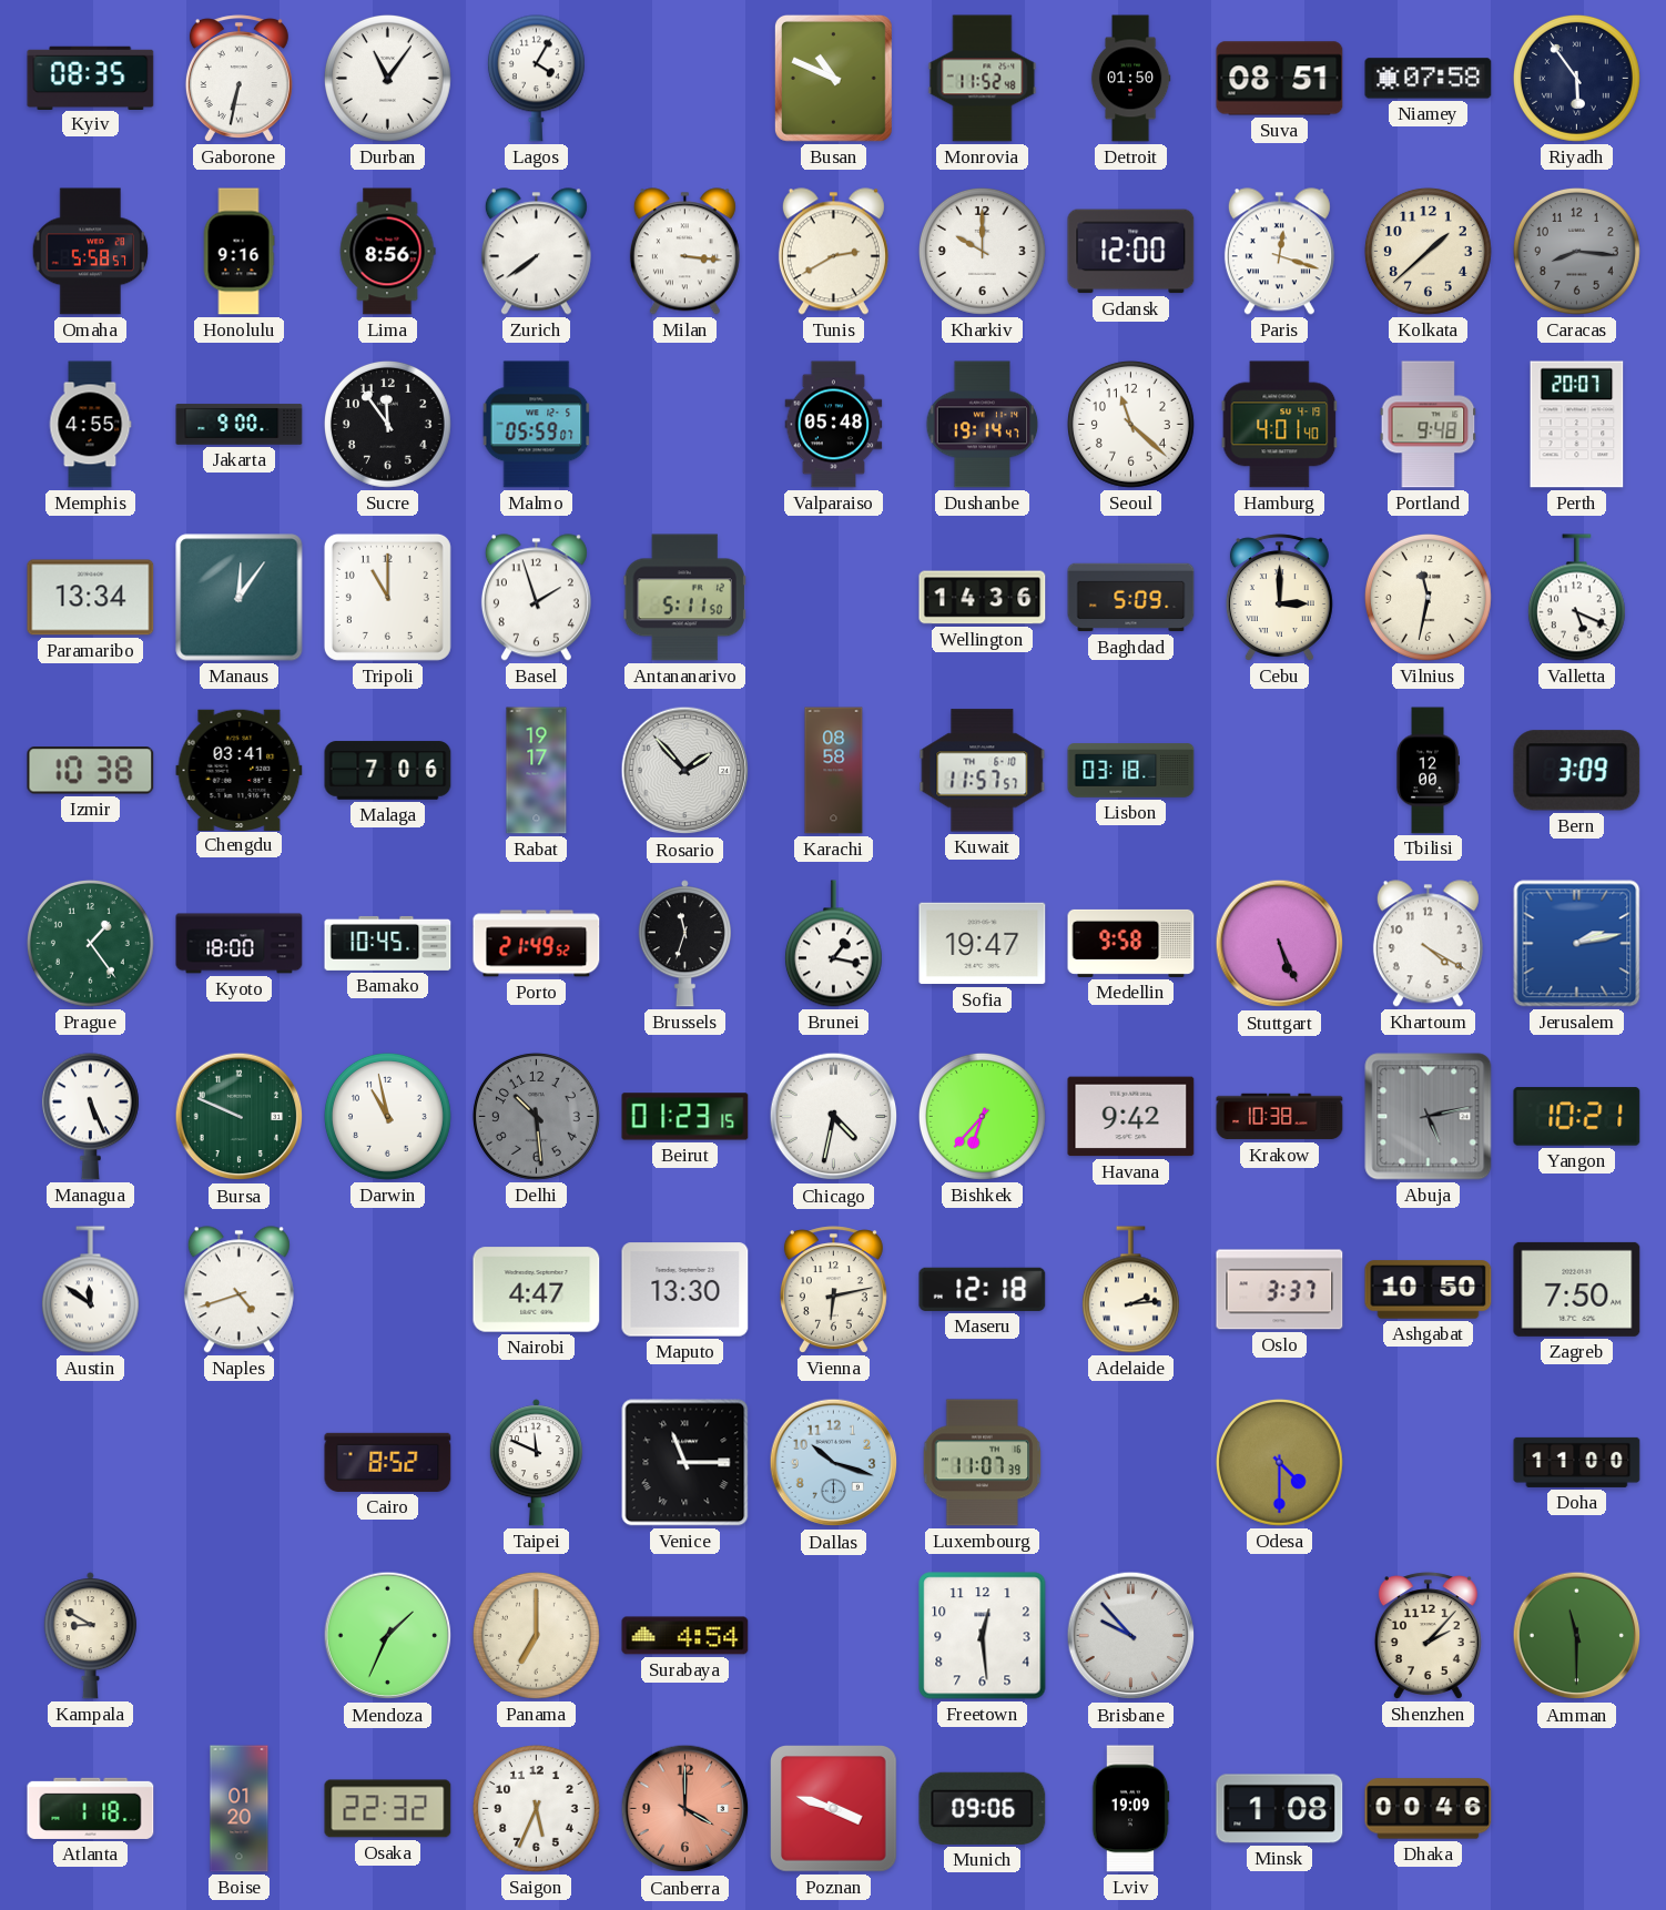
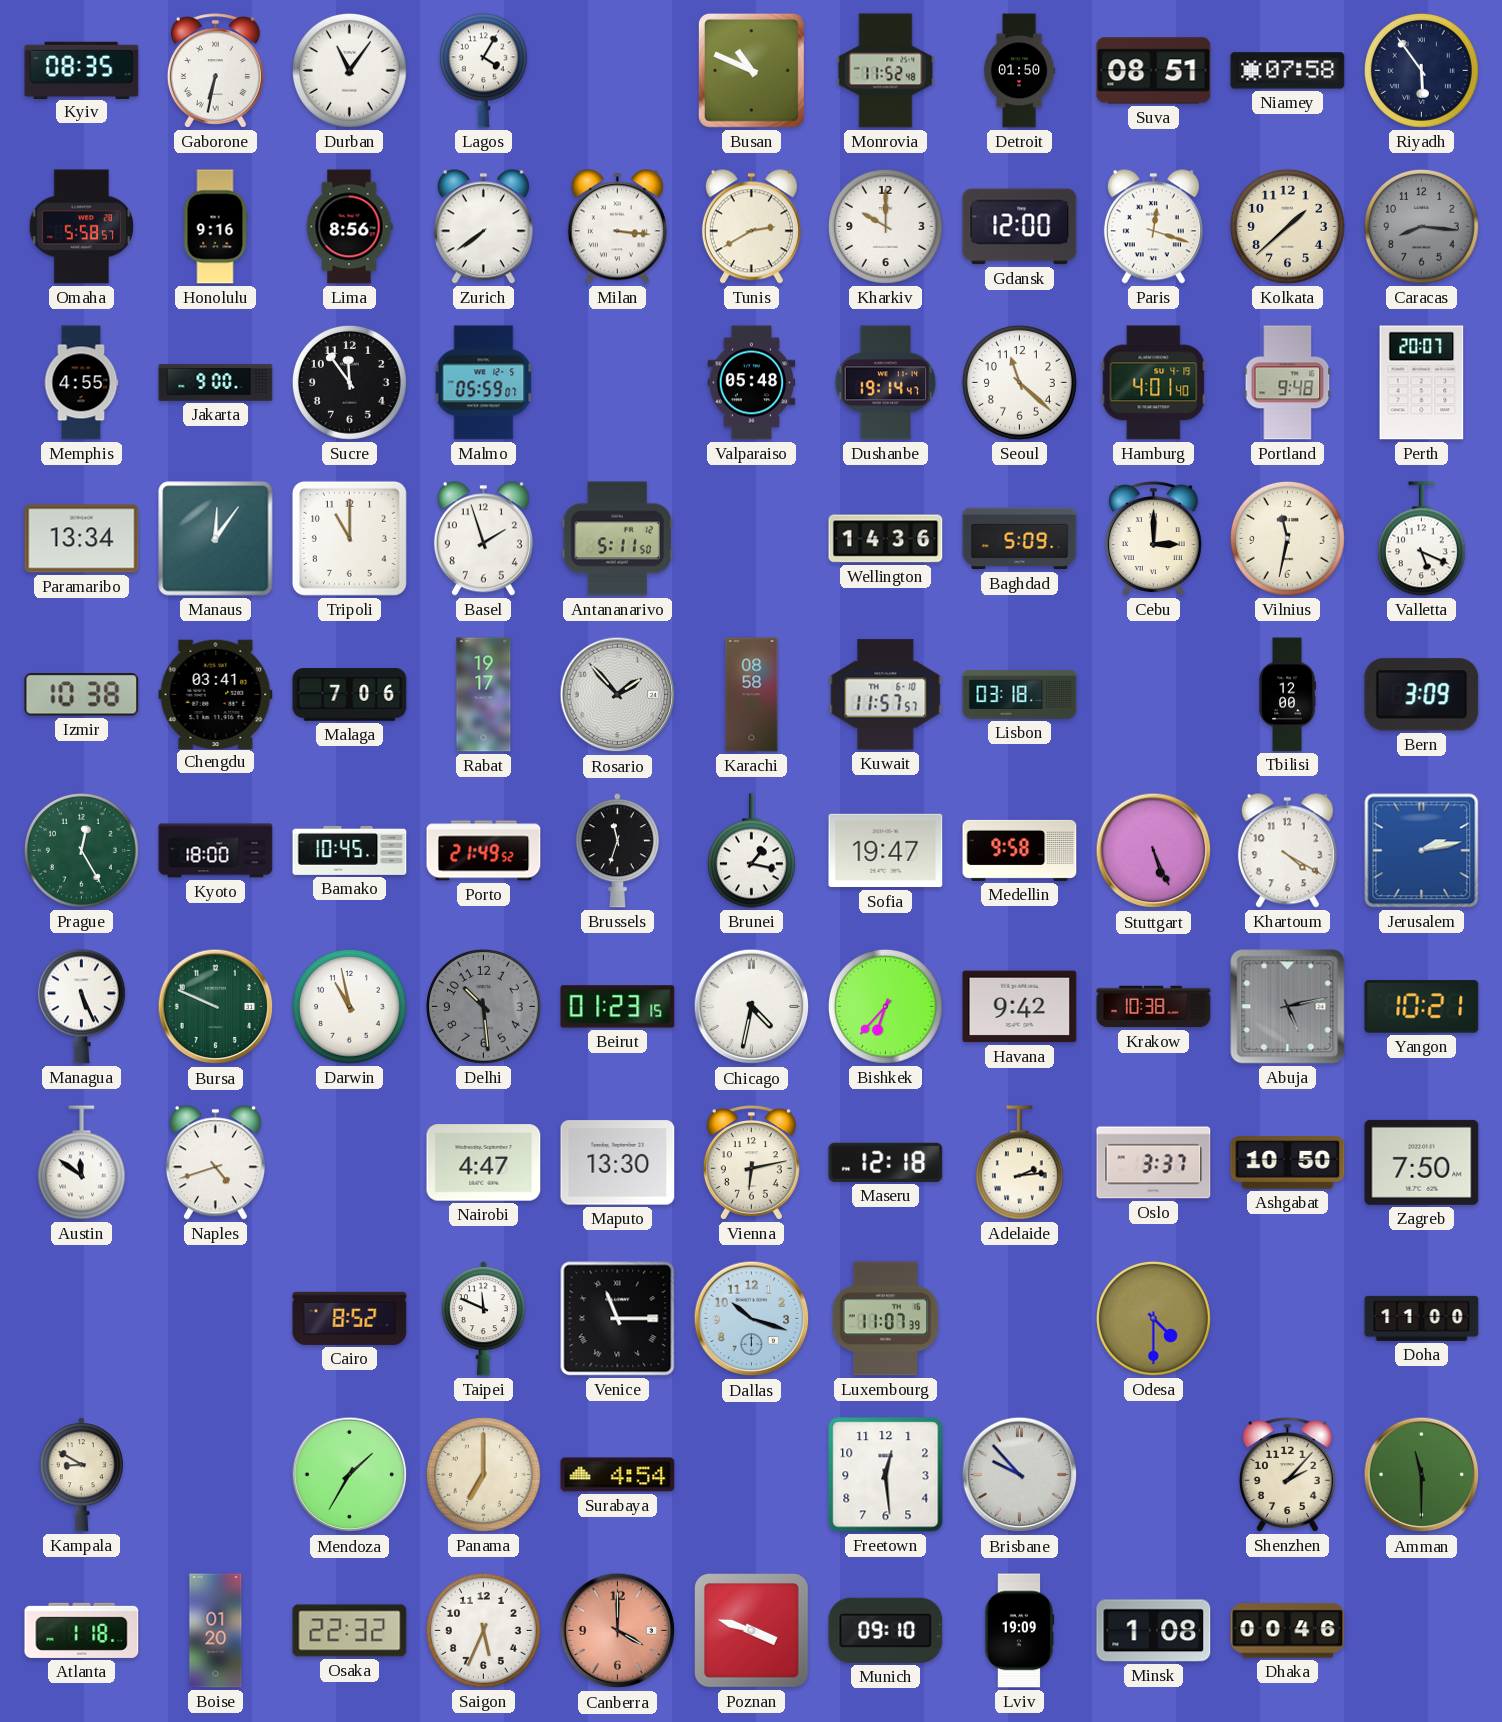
Prague: 1:24 -> 12:25
Mendoza: 1:34 -> 1:35
Munich: 09:06 -> 09:10
